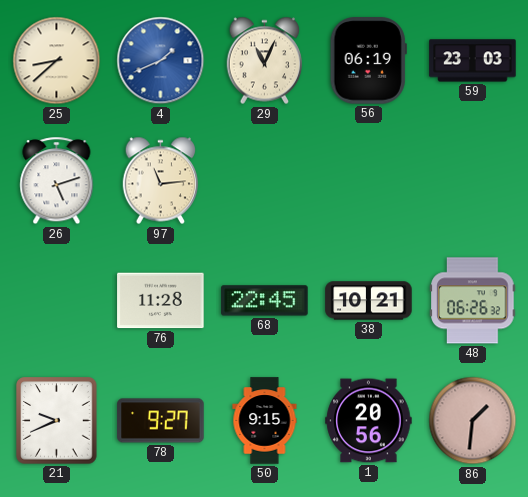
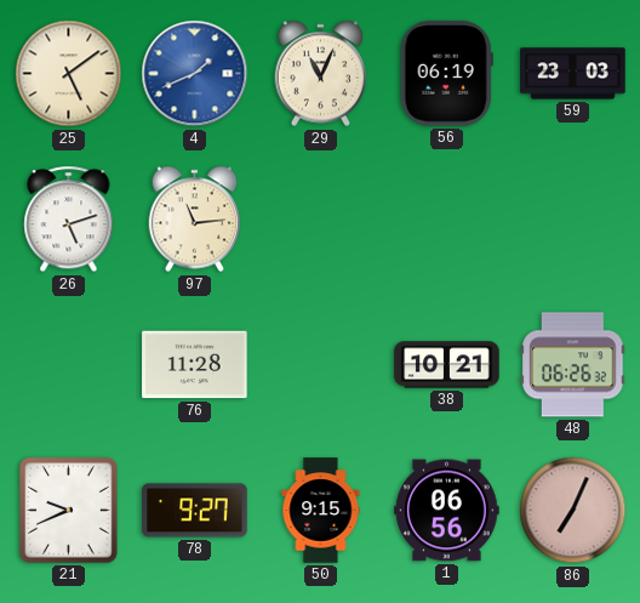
25: 8:38 -> 5:09
68: 22:45 -> none
1: 20:56 -> 06:56
86: 1:31 -> 7:04
